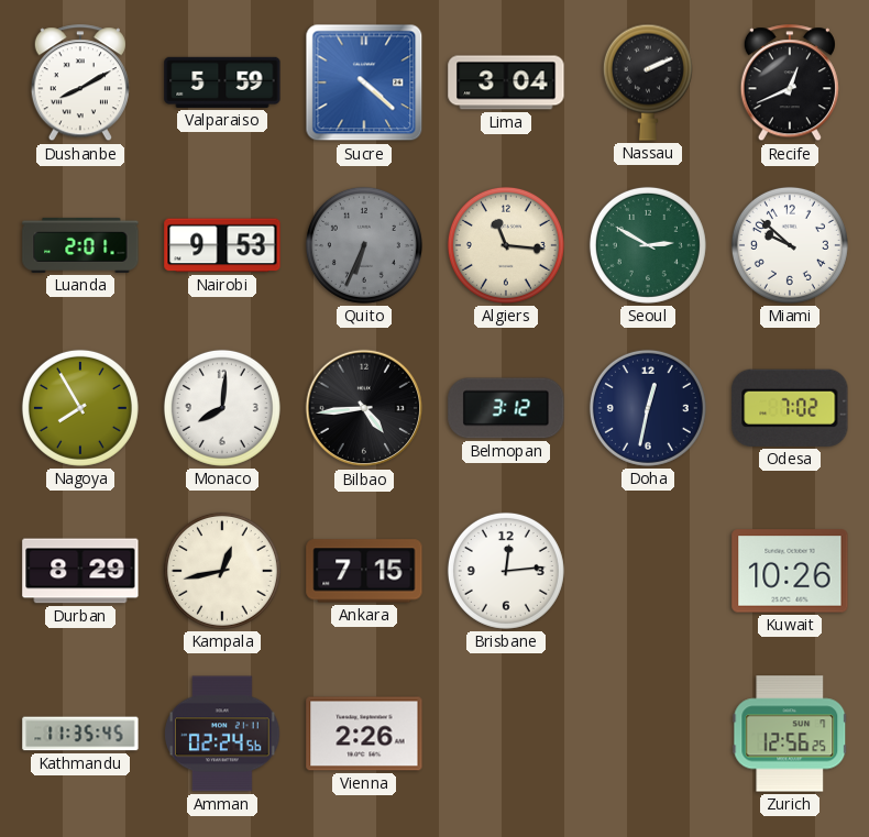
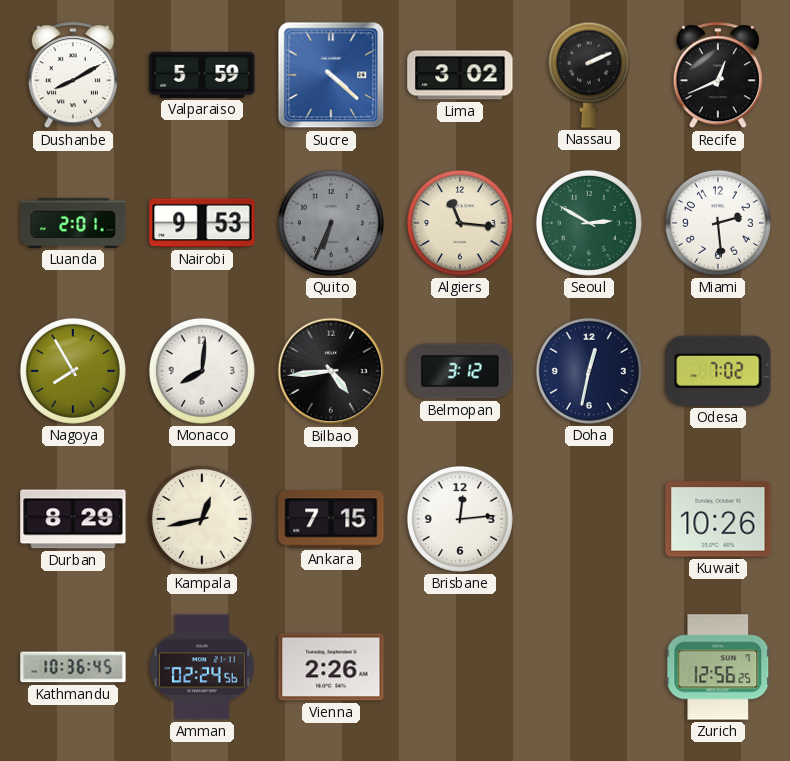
Lima: 3:04 -> 3:02
Miami: 9:52 -> 2:29
Kathmandu: 11:35 -> 10:36
